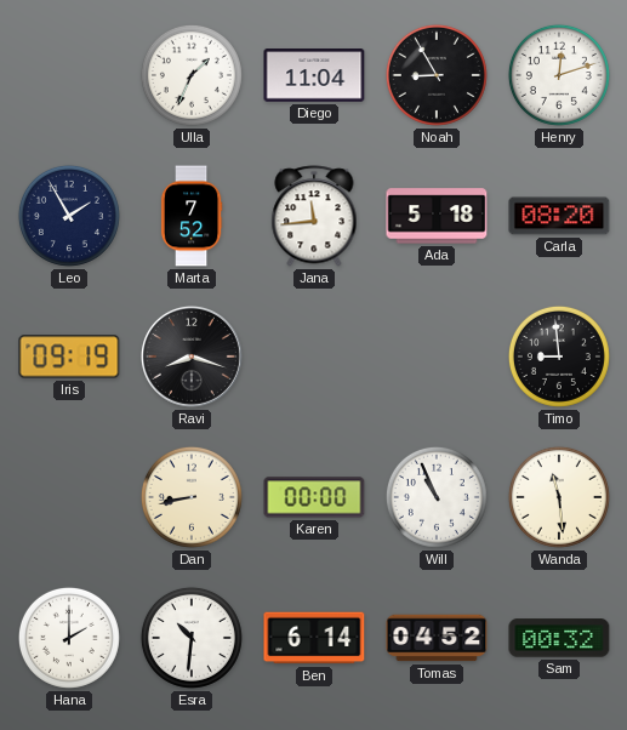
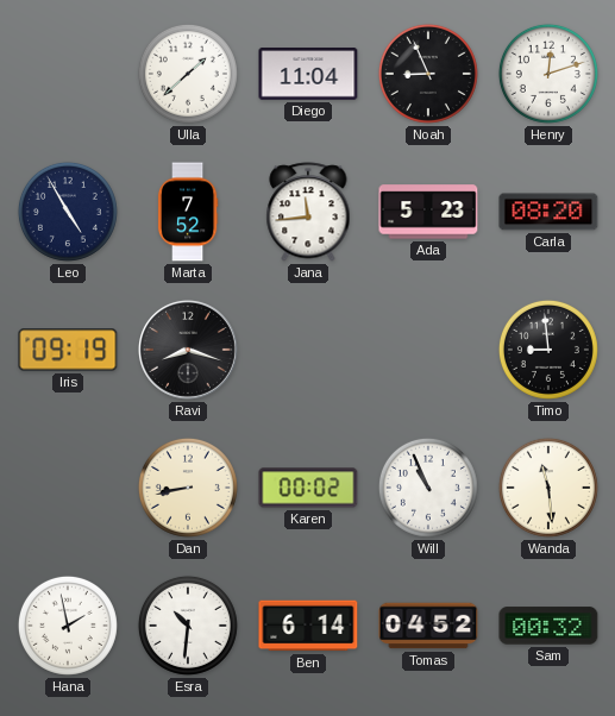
Ulla: 1:34 -> 1:38
Noah: 8:55 -> 8:56
Leo: 1:55 -> 4:55
Ada: 5:18 -> 5:23
Karen: 00:00 -> 00:02
Hana: 2:00 -> 1:58
